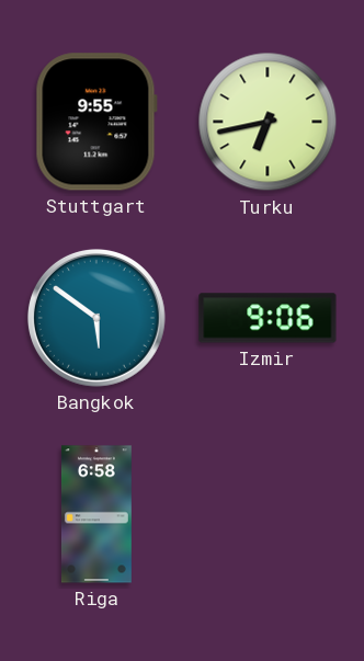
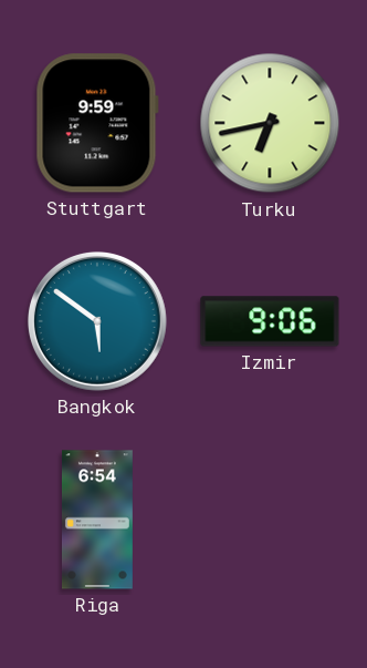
Stuttgart: 9:55 -> 9:59
Riga: 6:58 -> 6:54
